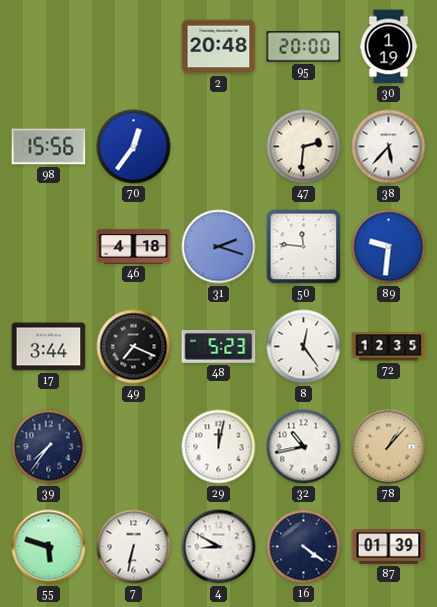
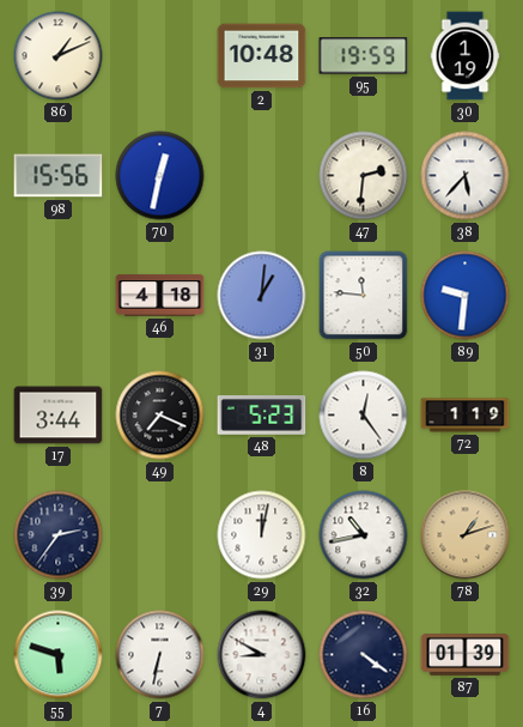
86: none -> 1:11
2: 20:48 -> 10:48
95: 20:00 -> 19:59
70: 12:36 -> 12:32
31: 2:18 -> 1:01
72: 12:35 -> 1:19
39: 7:36 -> 2:36
78: 1:07 -> 1:12
